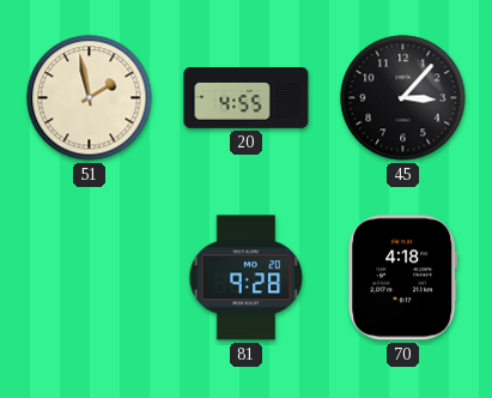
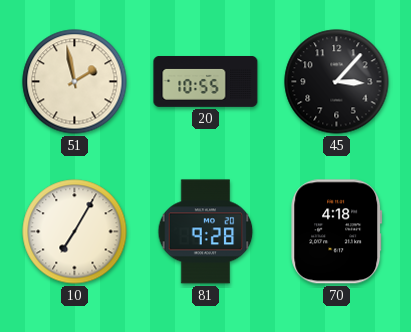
20: 4:55 -> 10:55
10: none -> 7:05
